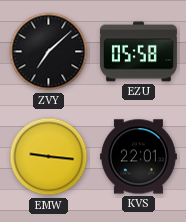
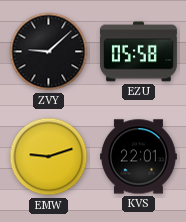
ZVY: 7:08 -> 9:08
EMW: 9:16 -> 9:12
